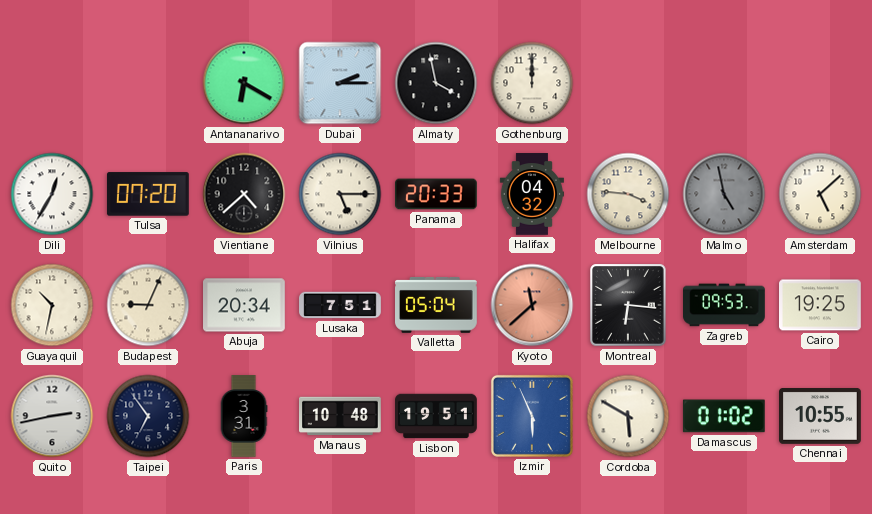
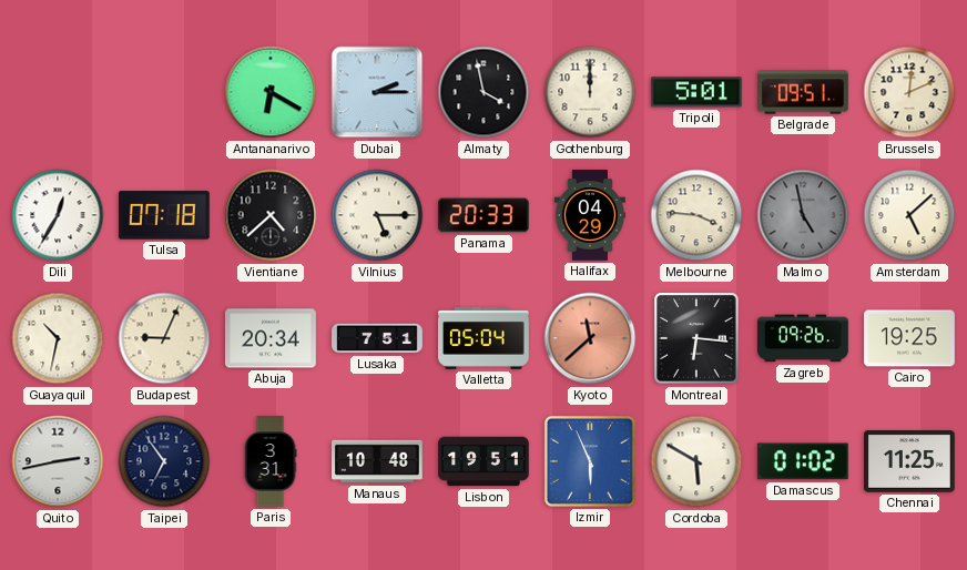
Tripoli: none -> 5:01
Belgrade: none -> 09:51
Brussels: none -> 12:11
Tulsa: 07:20 -> 07:18
Halifax: 04:32 -> 04:29
Zagreb: 09:53 -> 09:26
Chennai: 10:55 -> 11:25
